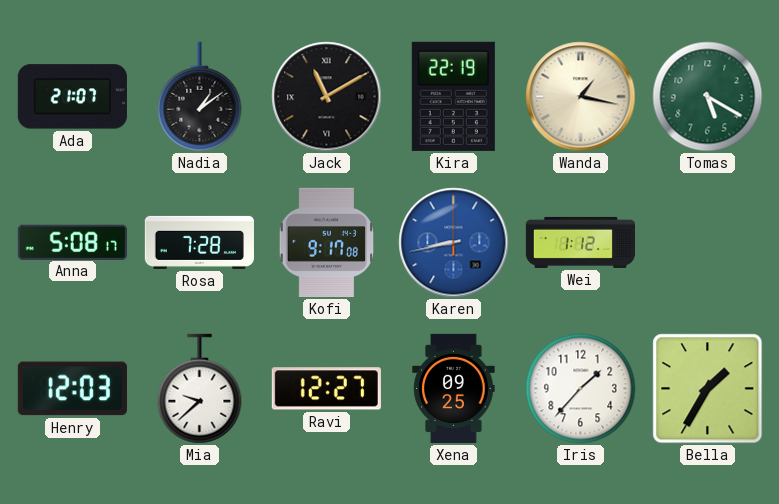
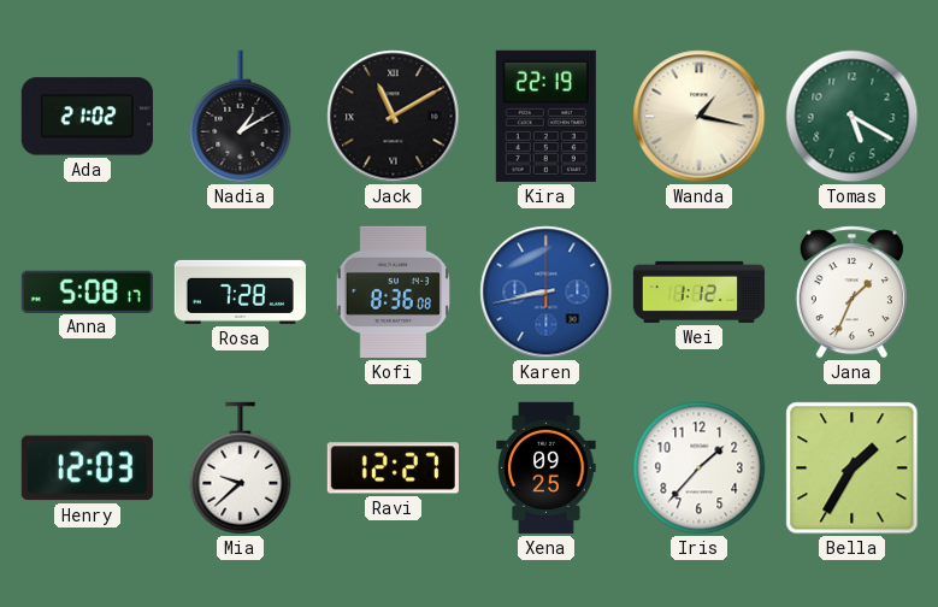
Ada: 21:07 -> 21:02
Nadia: 1:09 -> 1:10
Kofi: 9:17 -> 8:36
Jana: none -> 1:34
